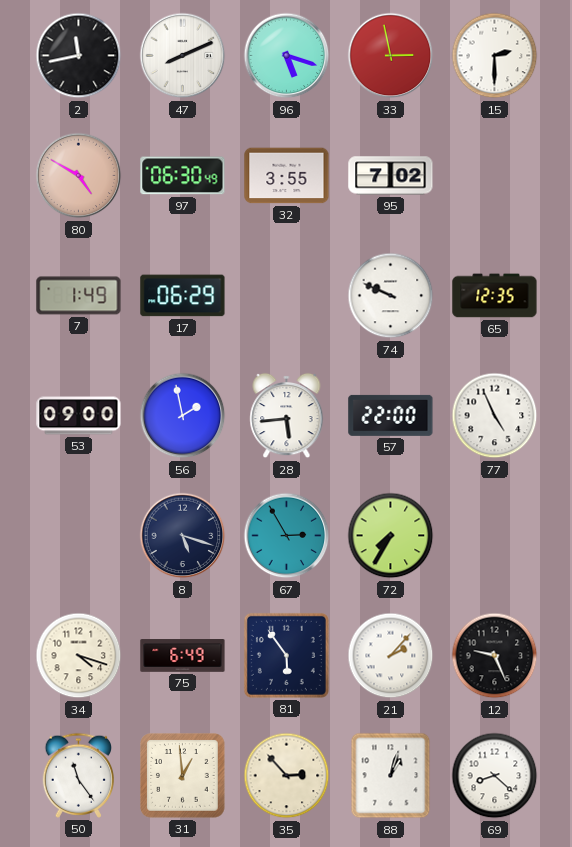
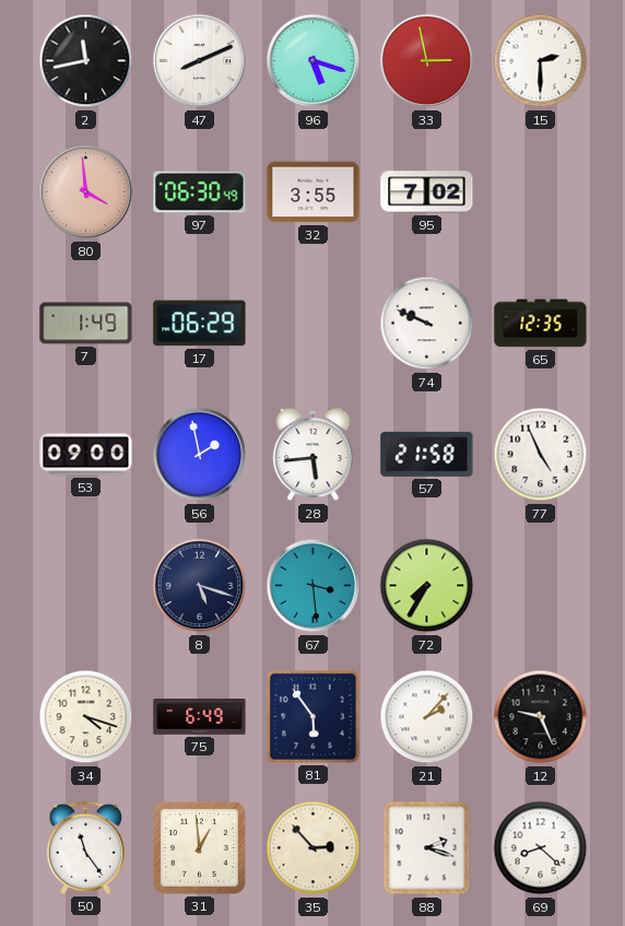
80: 4:50 -> 3:59
57: 22:00 -> 21:58
67: 2:55 -> 3:29
88: 1:03 -> 2:18
